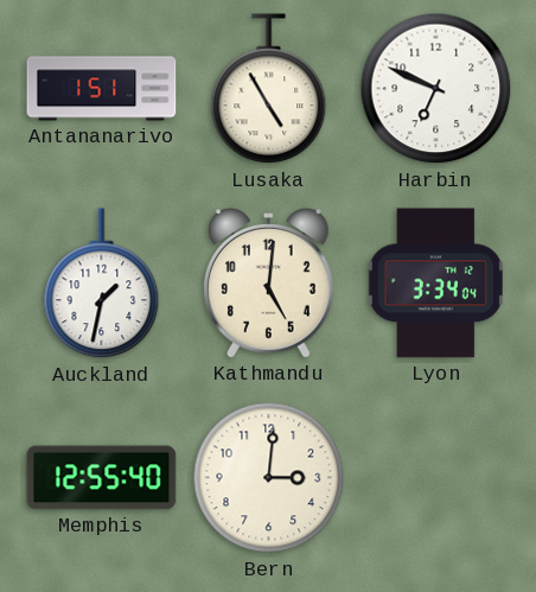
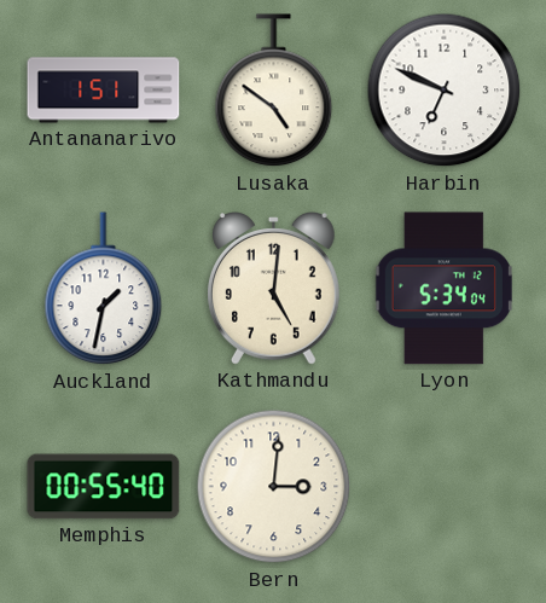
Lusaka: 4:55 -> 4:51
Lyon: 3:34 -> 5:34
Memphis: 12:55 -> 00:55
